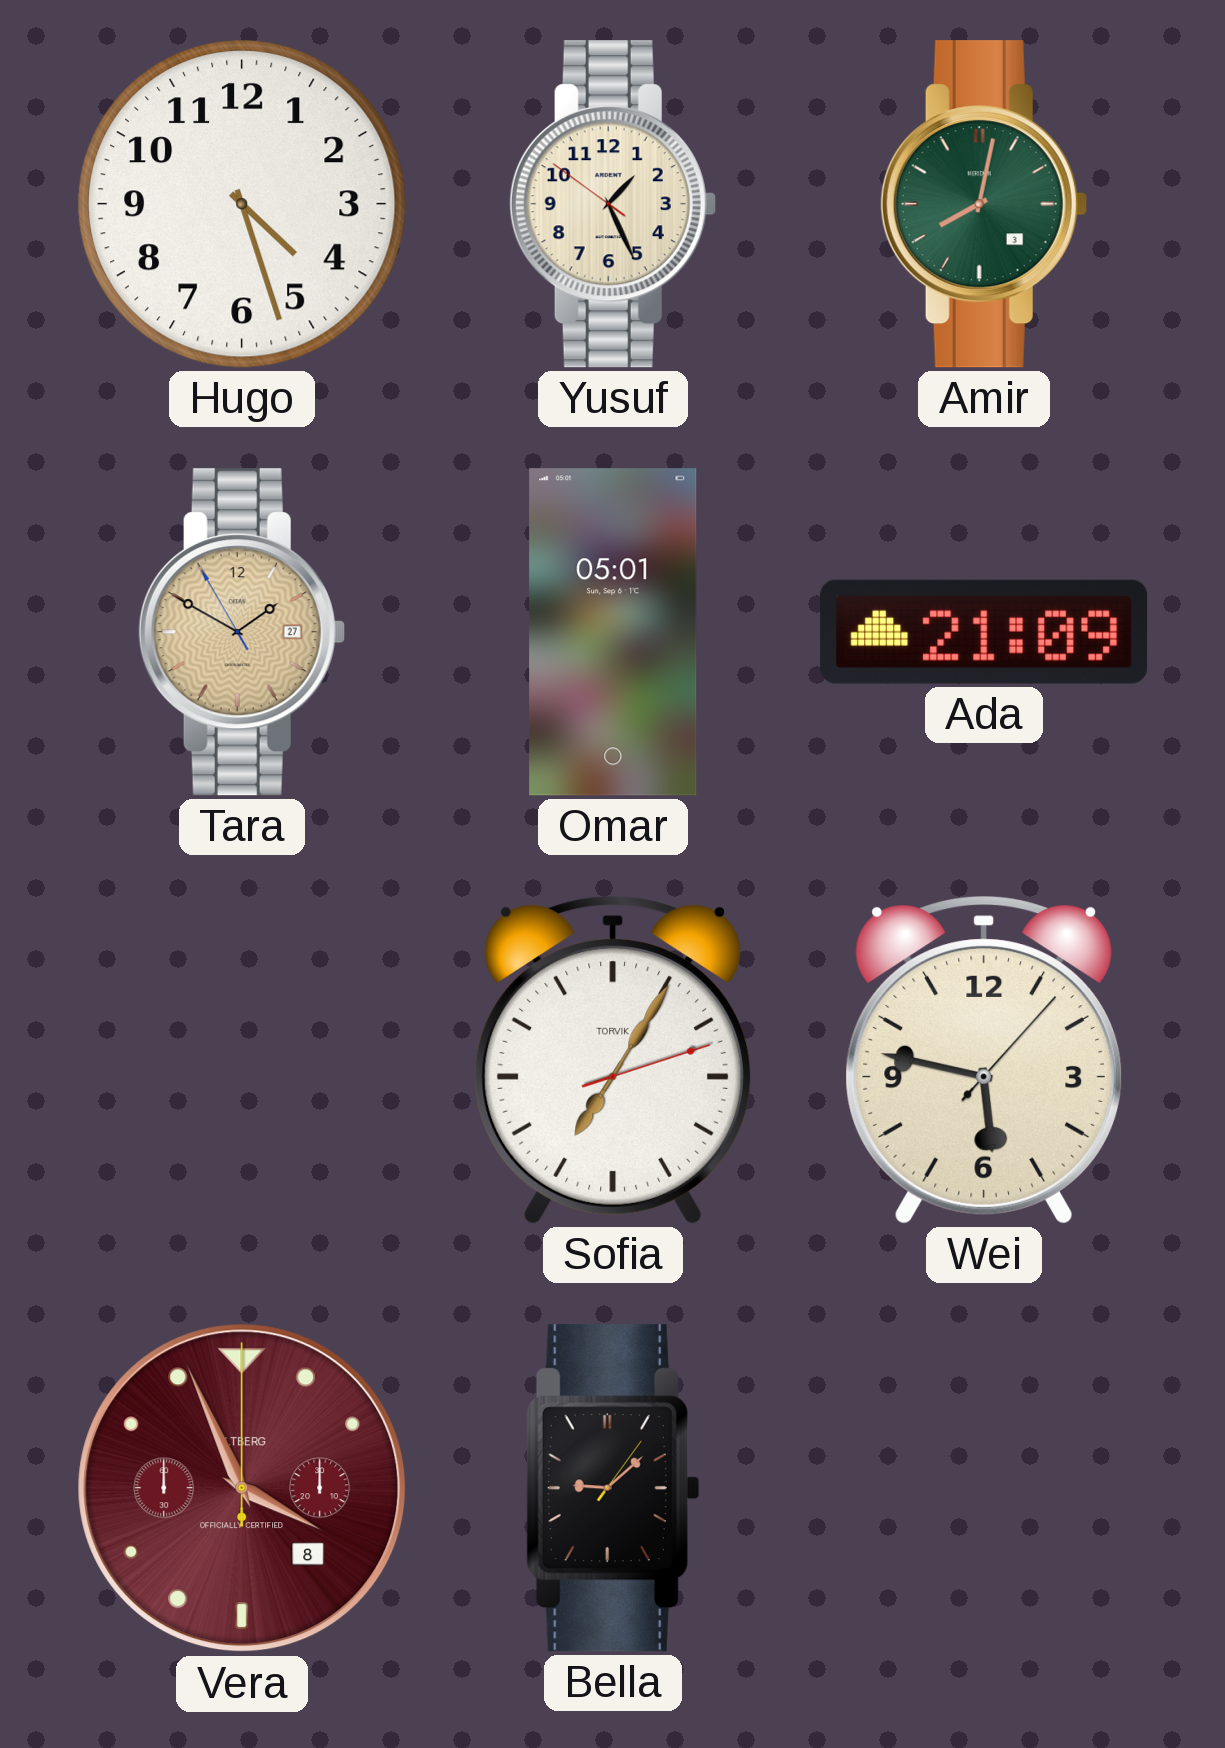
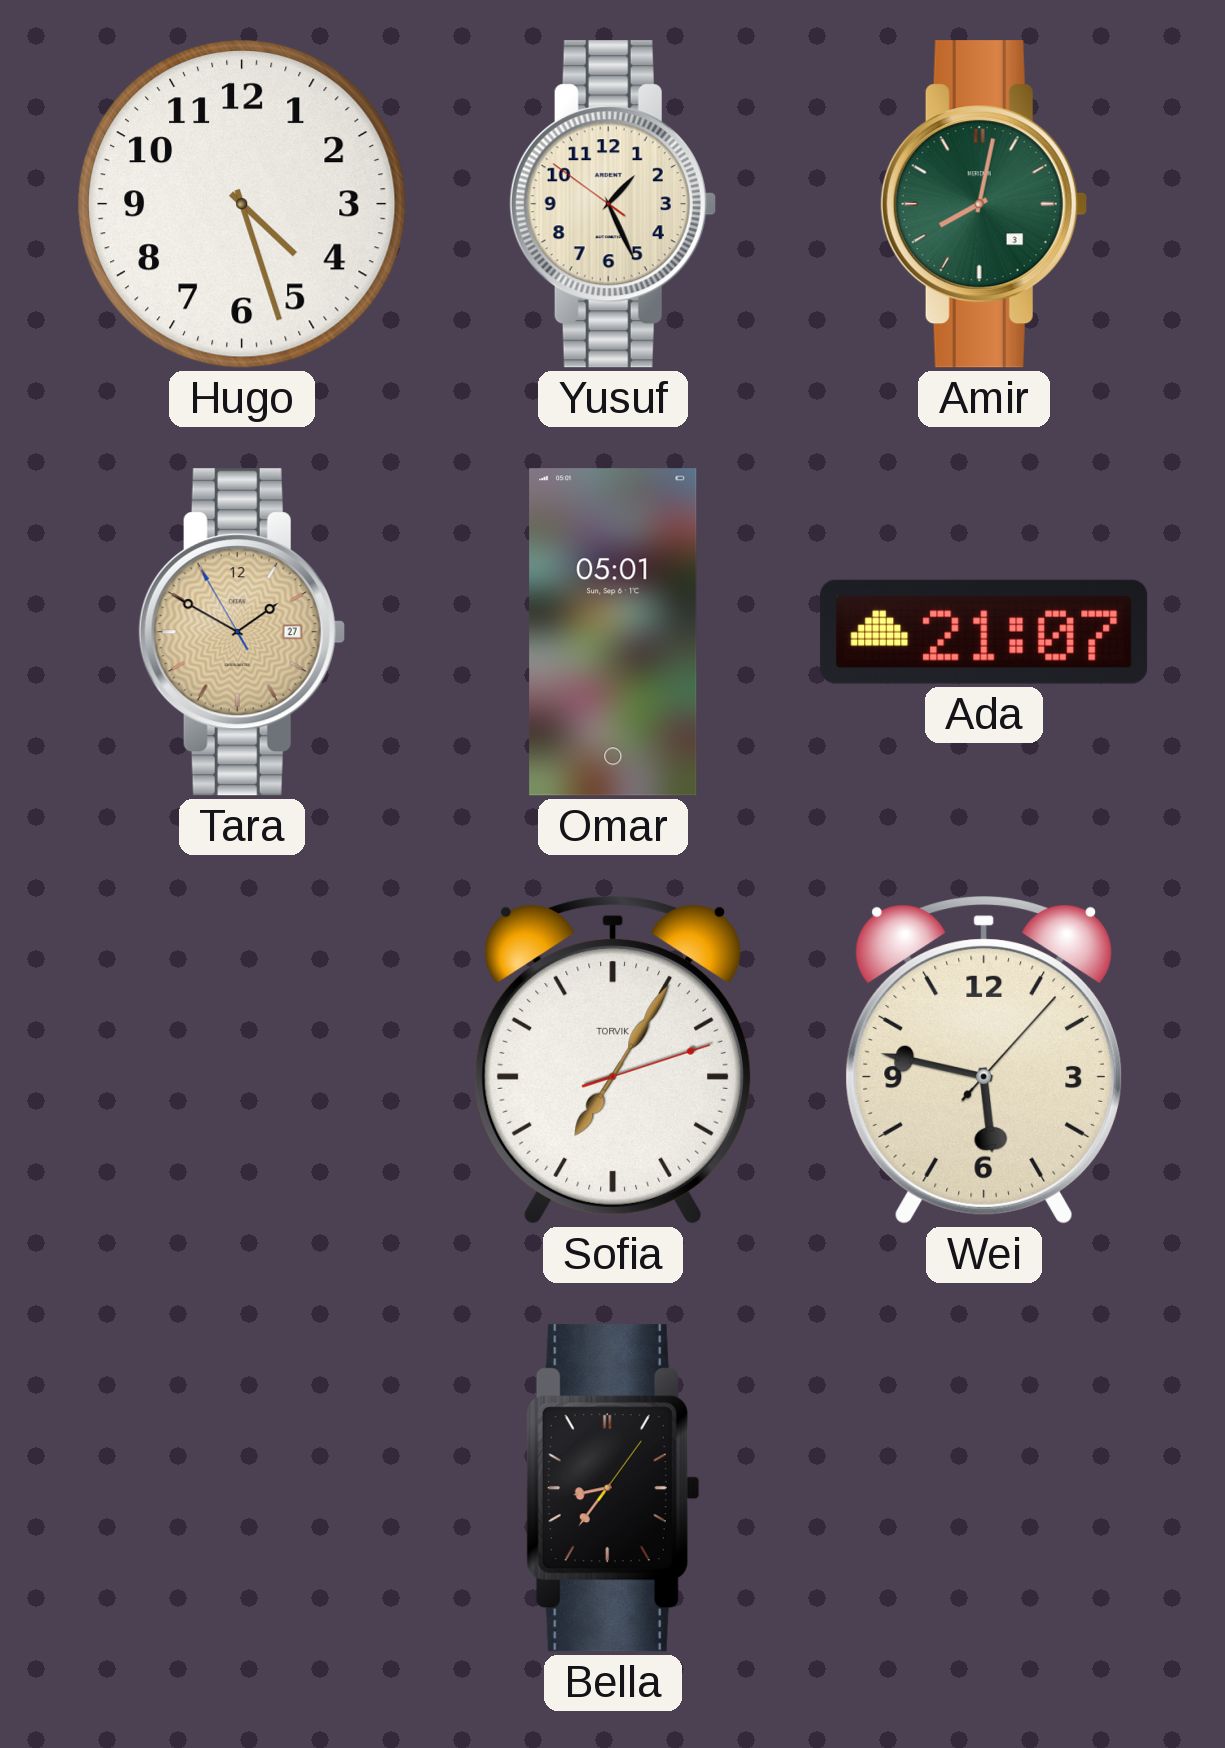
Ada: 21:09 -> 21:07
Vera: 3:56 -> none
Bella: 9:08 -> 8:36
